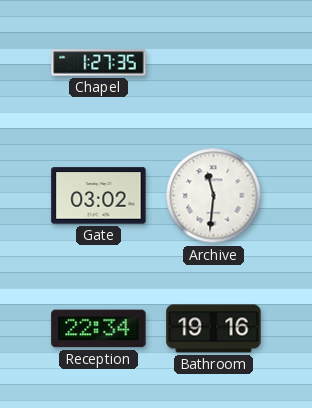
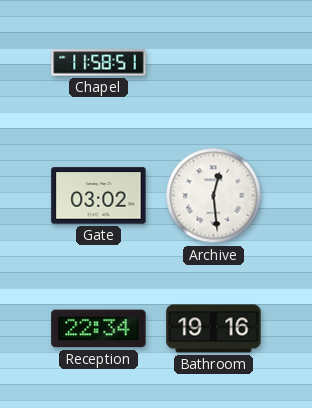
Chapel: 1:27 -> 11:58
Archive: 11:31 -> 12:29
